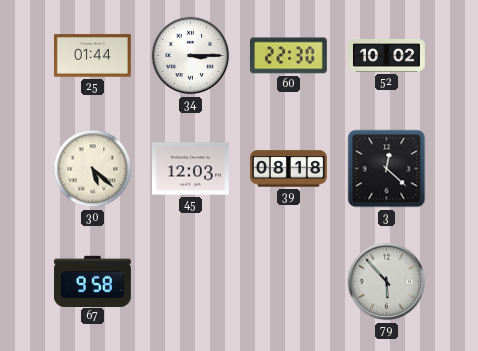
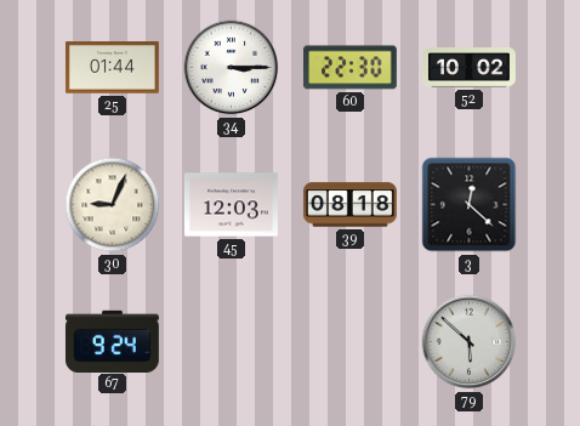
30: 5:22 -> 9:04
67: 9:58 -> 9:24
79: 5:53 -> 5:52
